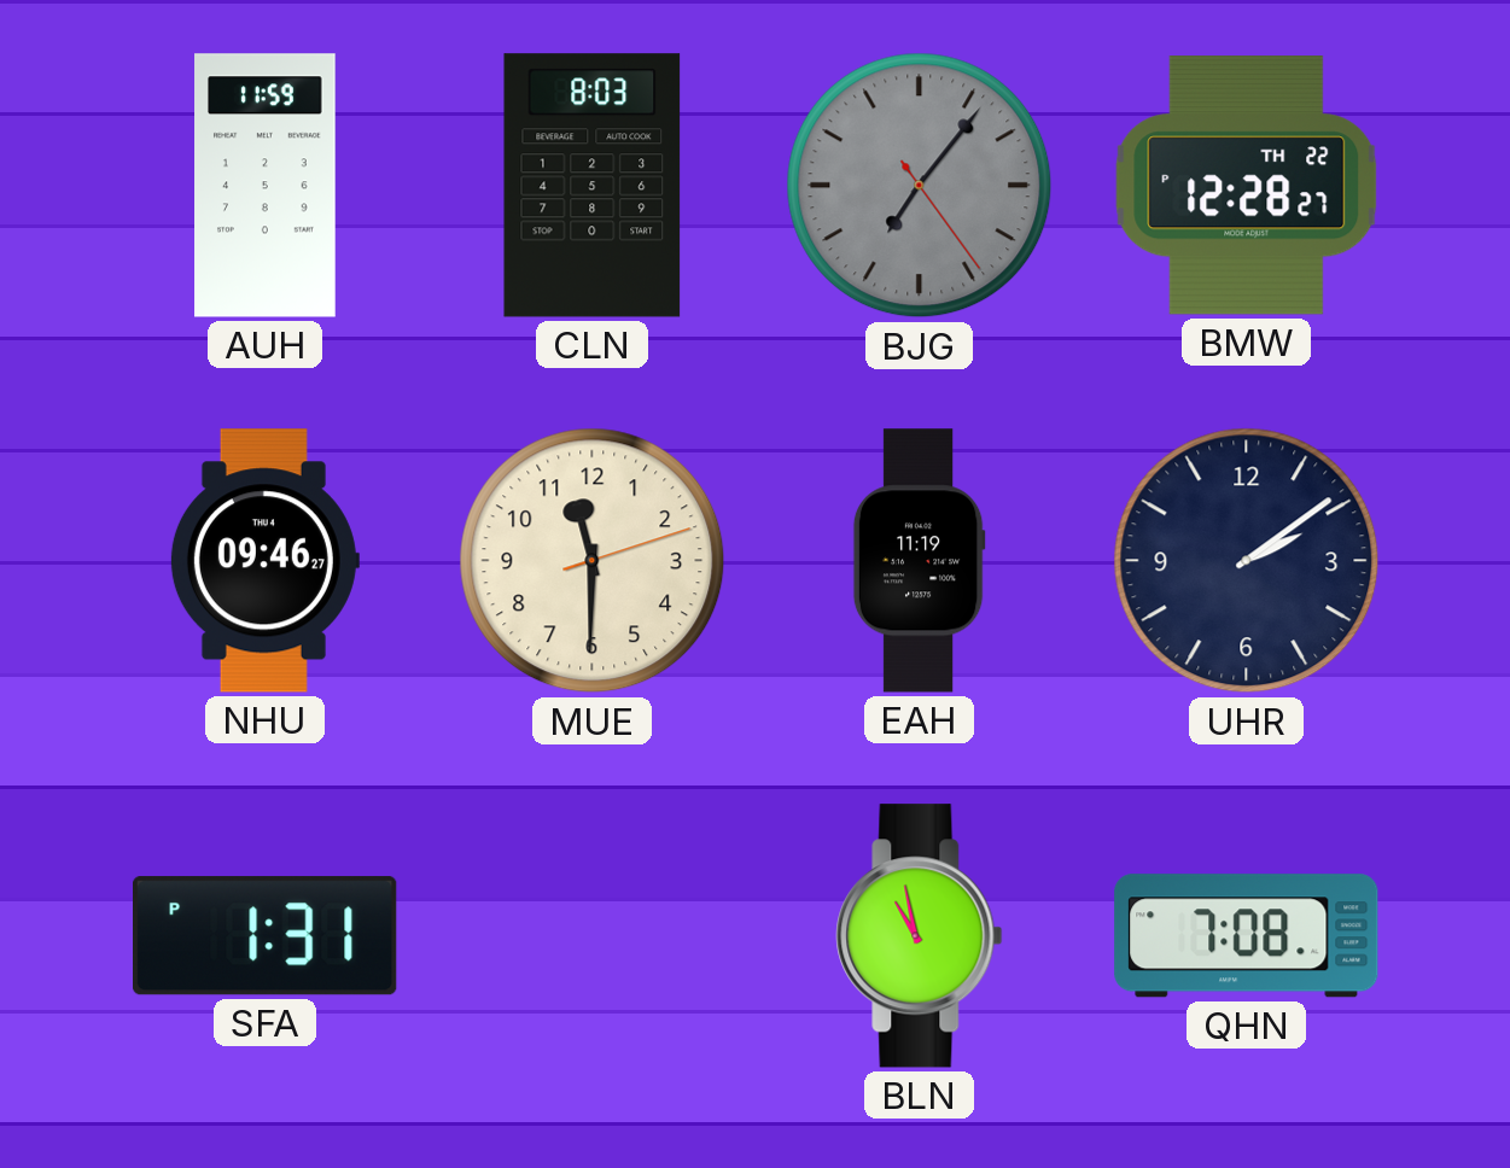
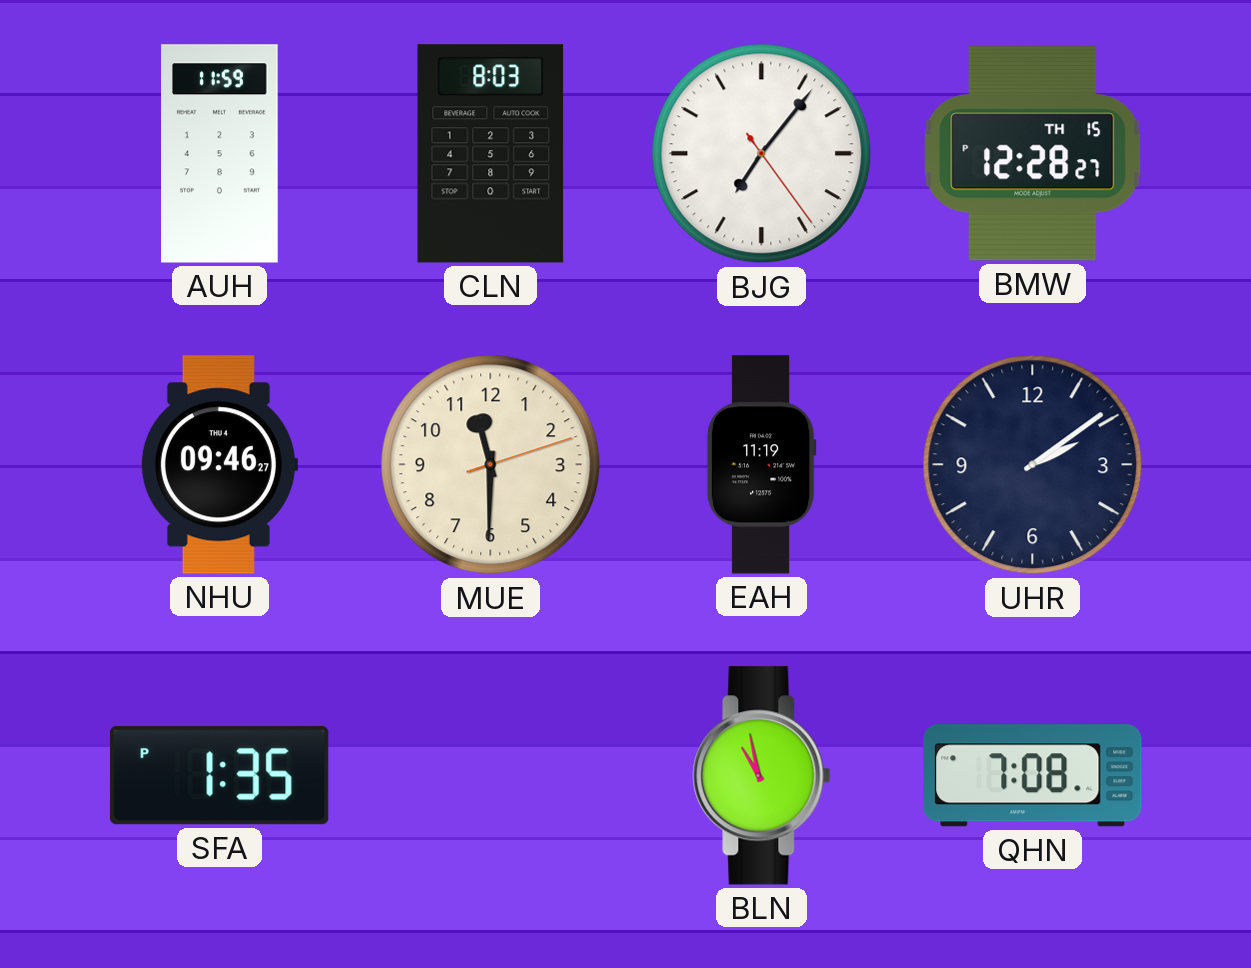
BJG dial: grey -> white
BMW date: TH 22 -> TH 15
SFA: 1:31 -> 1:35
